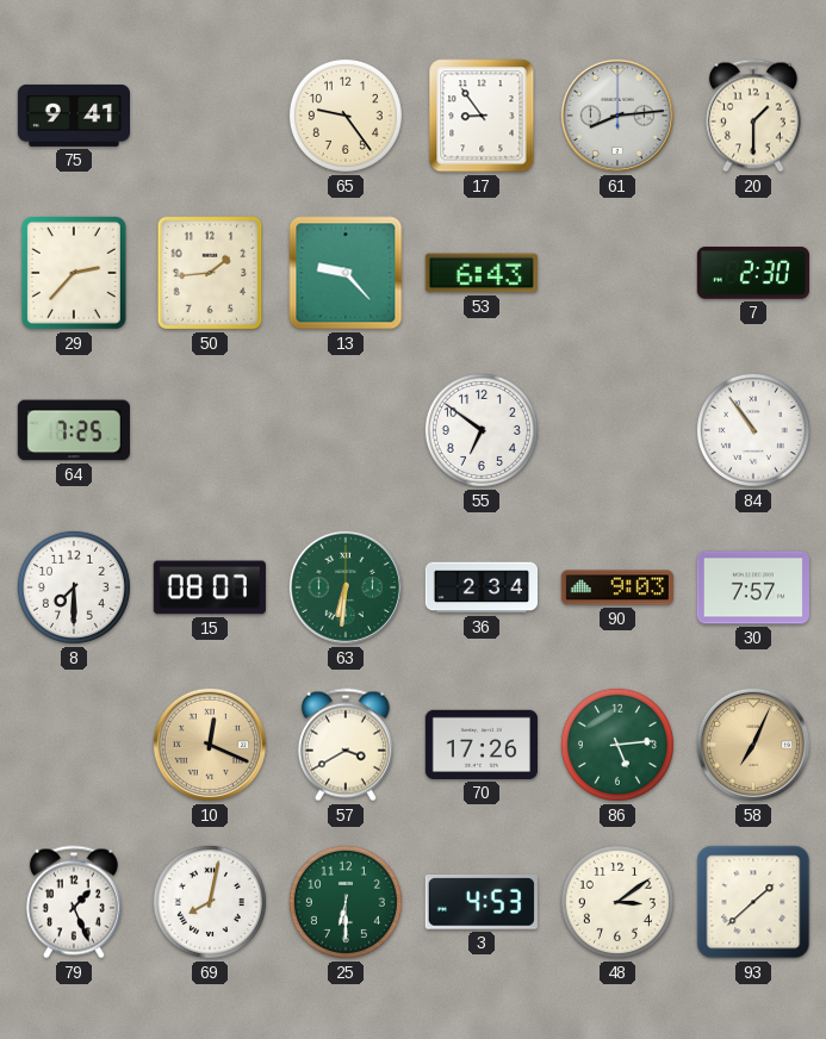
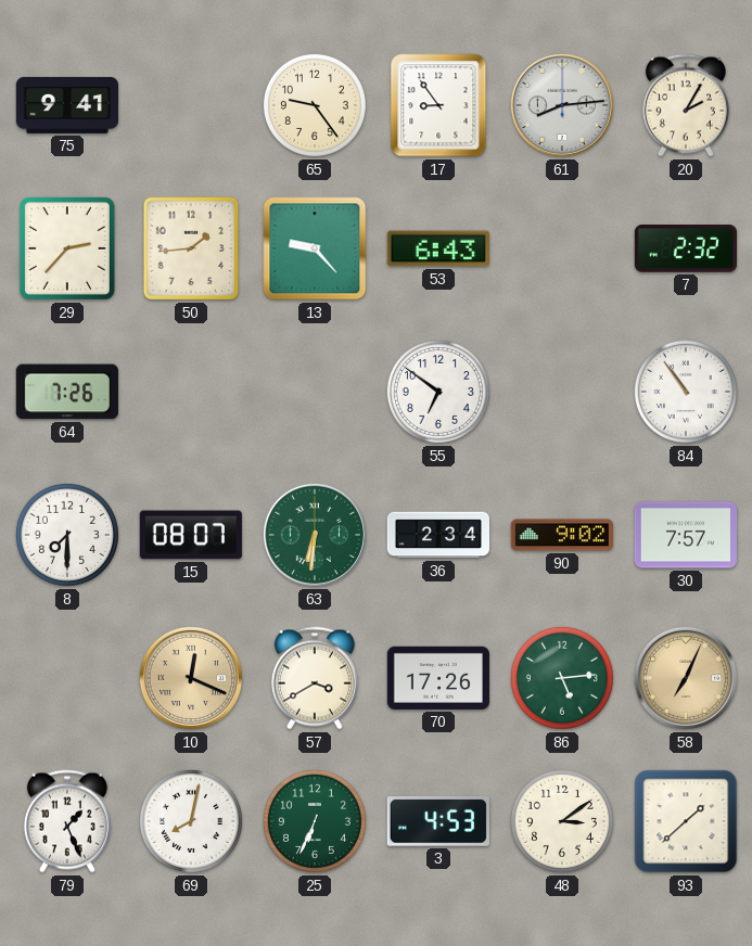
20: 1:30 -> 2:05
7: 2:30 -> 2:32
64: 7:25 -> 7:26
90: 9:03 -> 9:02
25: 6:30 -> 6:34
